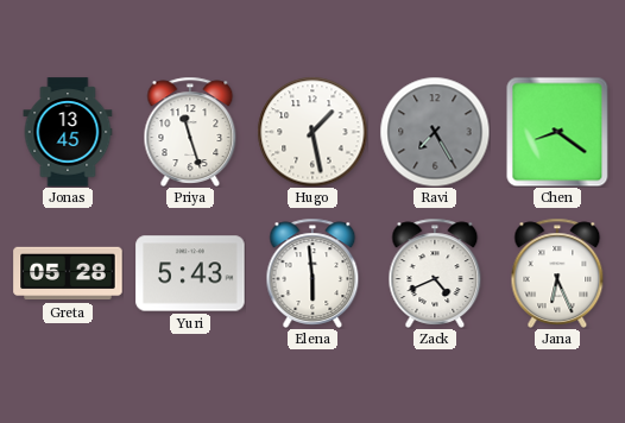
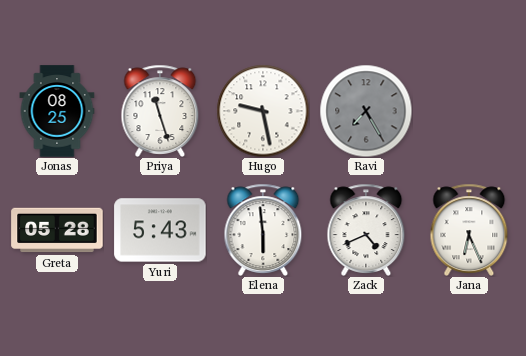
Jonas: 13:45 -> 08:25
Hugo: 1:28 -> 9:28
Chen: 8:21 -> none
